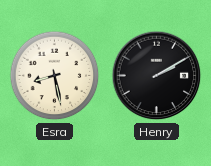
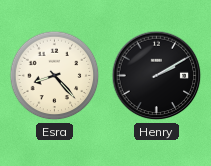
Esra: 8:28 -> 8:23
